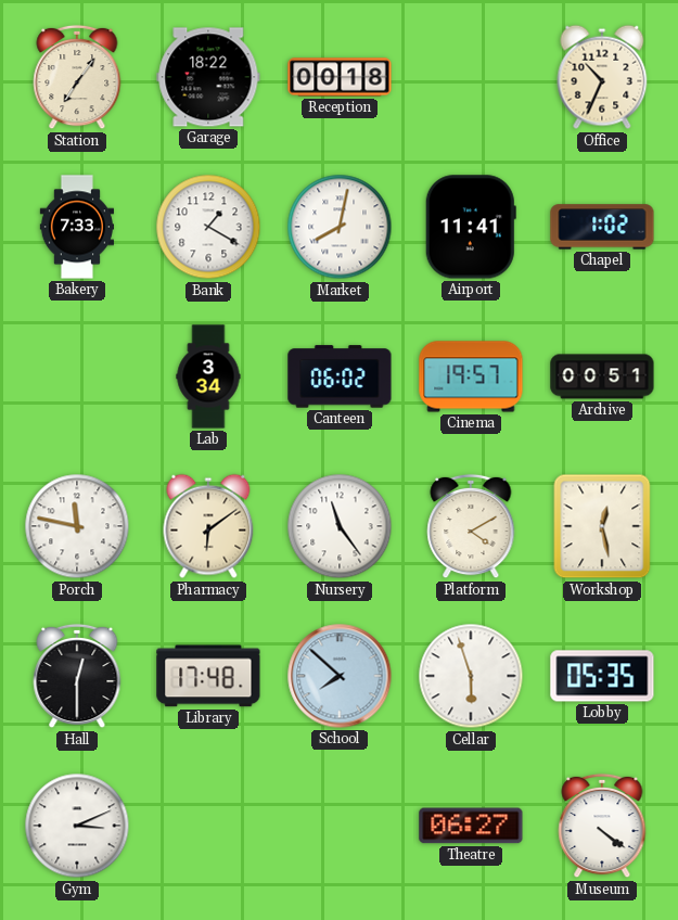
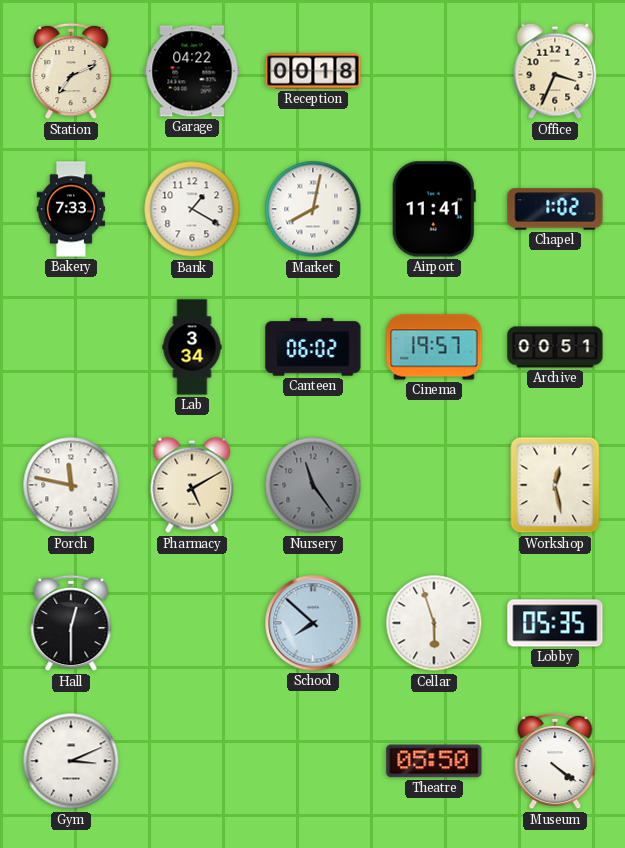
Station: 7:06 -> 7:11
Garage: 18:22 -> 04:22
Office: 10:34 -> 3:34
Pharmacy: 6:09 -> 5:10
Nursery dial: white -> grey
Platform: 4:10 -> none
Library: 17:48 -> none
Theatre: 06:27 -> 05:50
